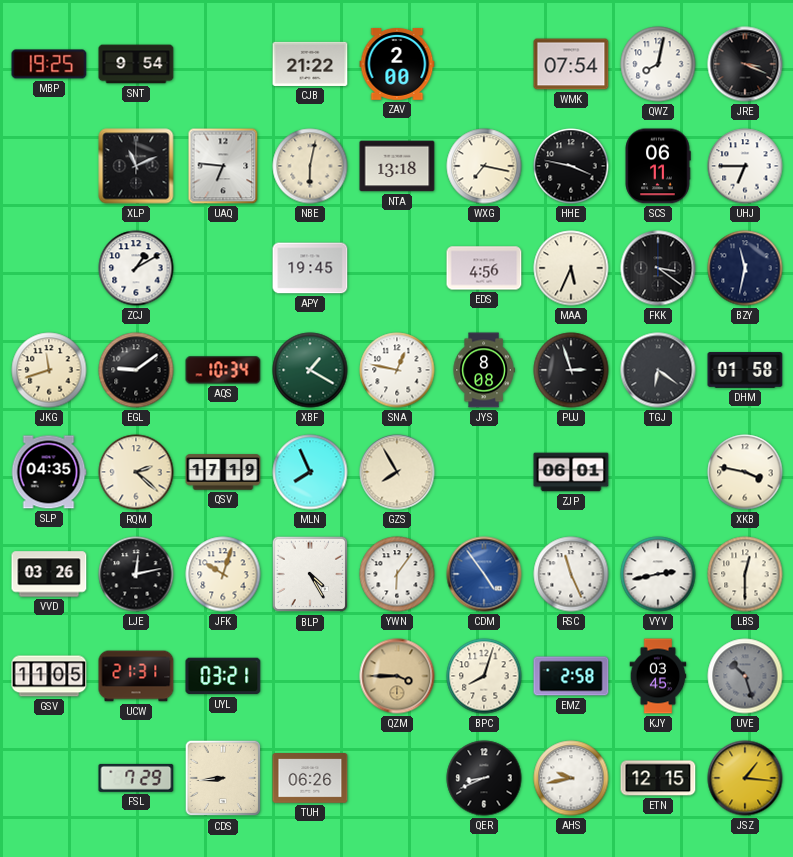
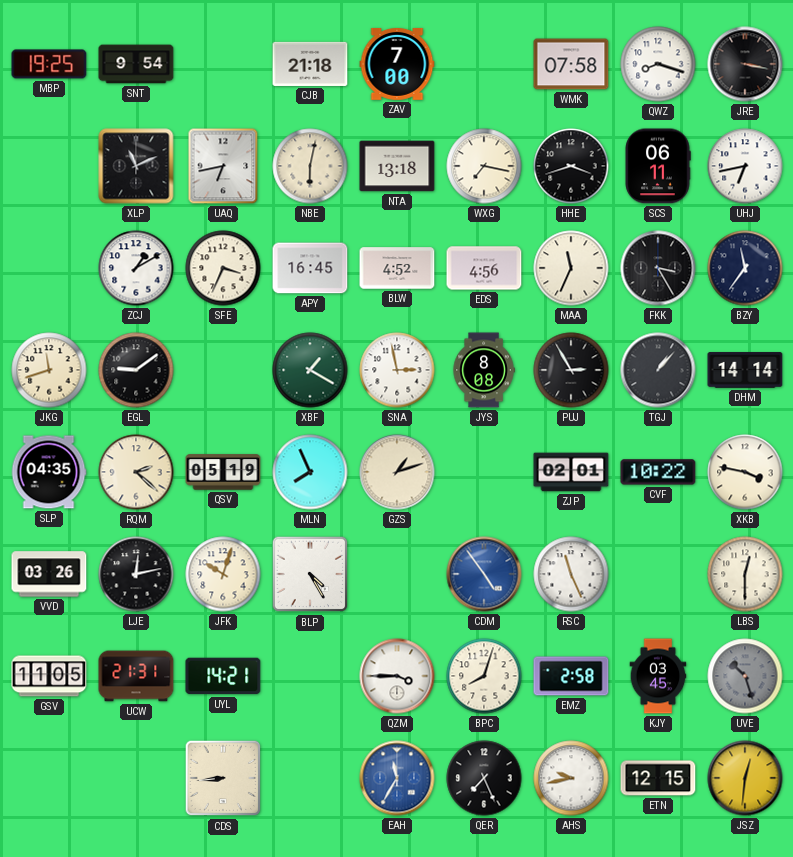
CJB: 21:22 -> 21:18
ZAV: 2:00 -> 7:00
WMK: 07:54 -> 07:58
QWZ: 8:02 -> 8:18
JRE: 3:19 -> 3:17
UAQ: 6:46 -> 6:43
HHE: 3:47 -> 3:42
UHJ: 6:45 -> 6:43
SFE: none -> 3:34
APY: 19:45 -> 16:45
BLW: none -> 4:52
MAA: 5:34 -> 11:34
FKK: 3:21 -> 3:25
BZY: 11:32 -> 11:36
AQS: 10:34 -> none
SNA: 12:47 -> 2:58
PUJ: 2:57 -> 2:55
TGJ: 6:21 -> 1:07
DHM: 01:58 -> 14:14
QSV: 17:19 -> 05:19
GZS: 7:55 -> 1:12
ZJP: 06:01 -> 02:01
CVF: none -> 10:22
YWN: 6:06 -> none
VYV: 2:43 -> none
UYL: 03:21 -> 14:21
QZM dial: champagne -> white
FSL: 7:29 -> none
TUH: 06:26 -> none
EAH: none -> 11:35
QER: 8:41 -> 7:26
JSZ: 1:16 -> 12:31
